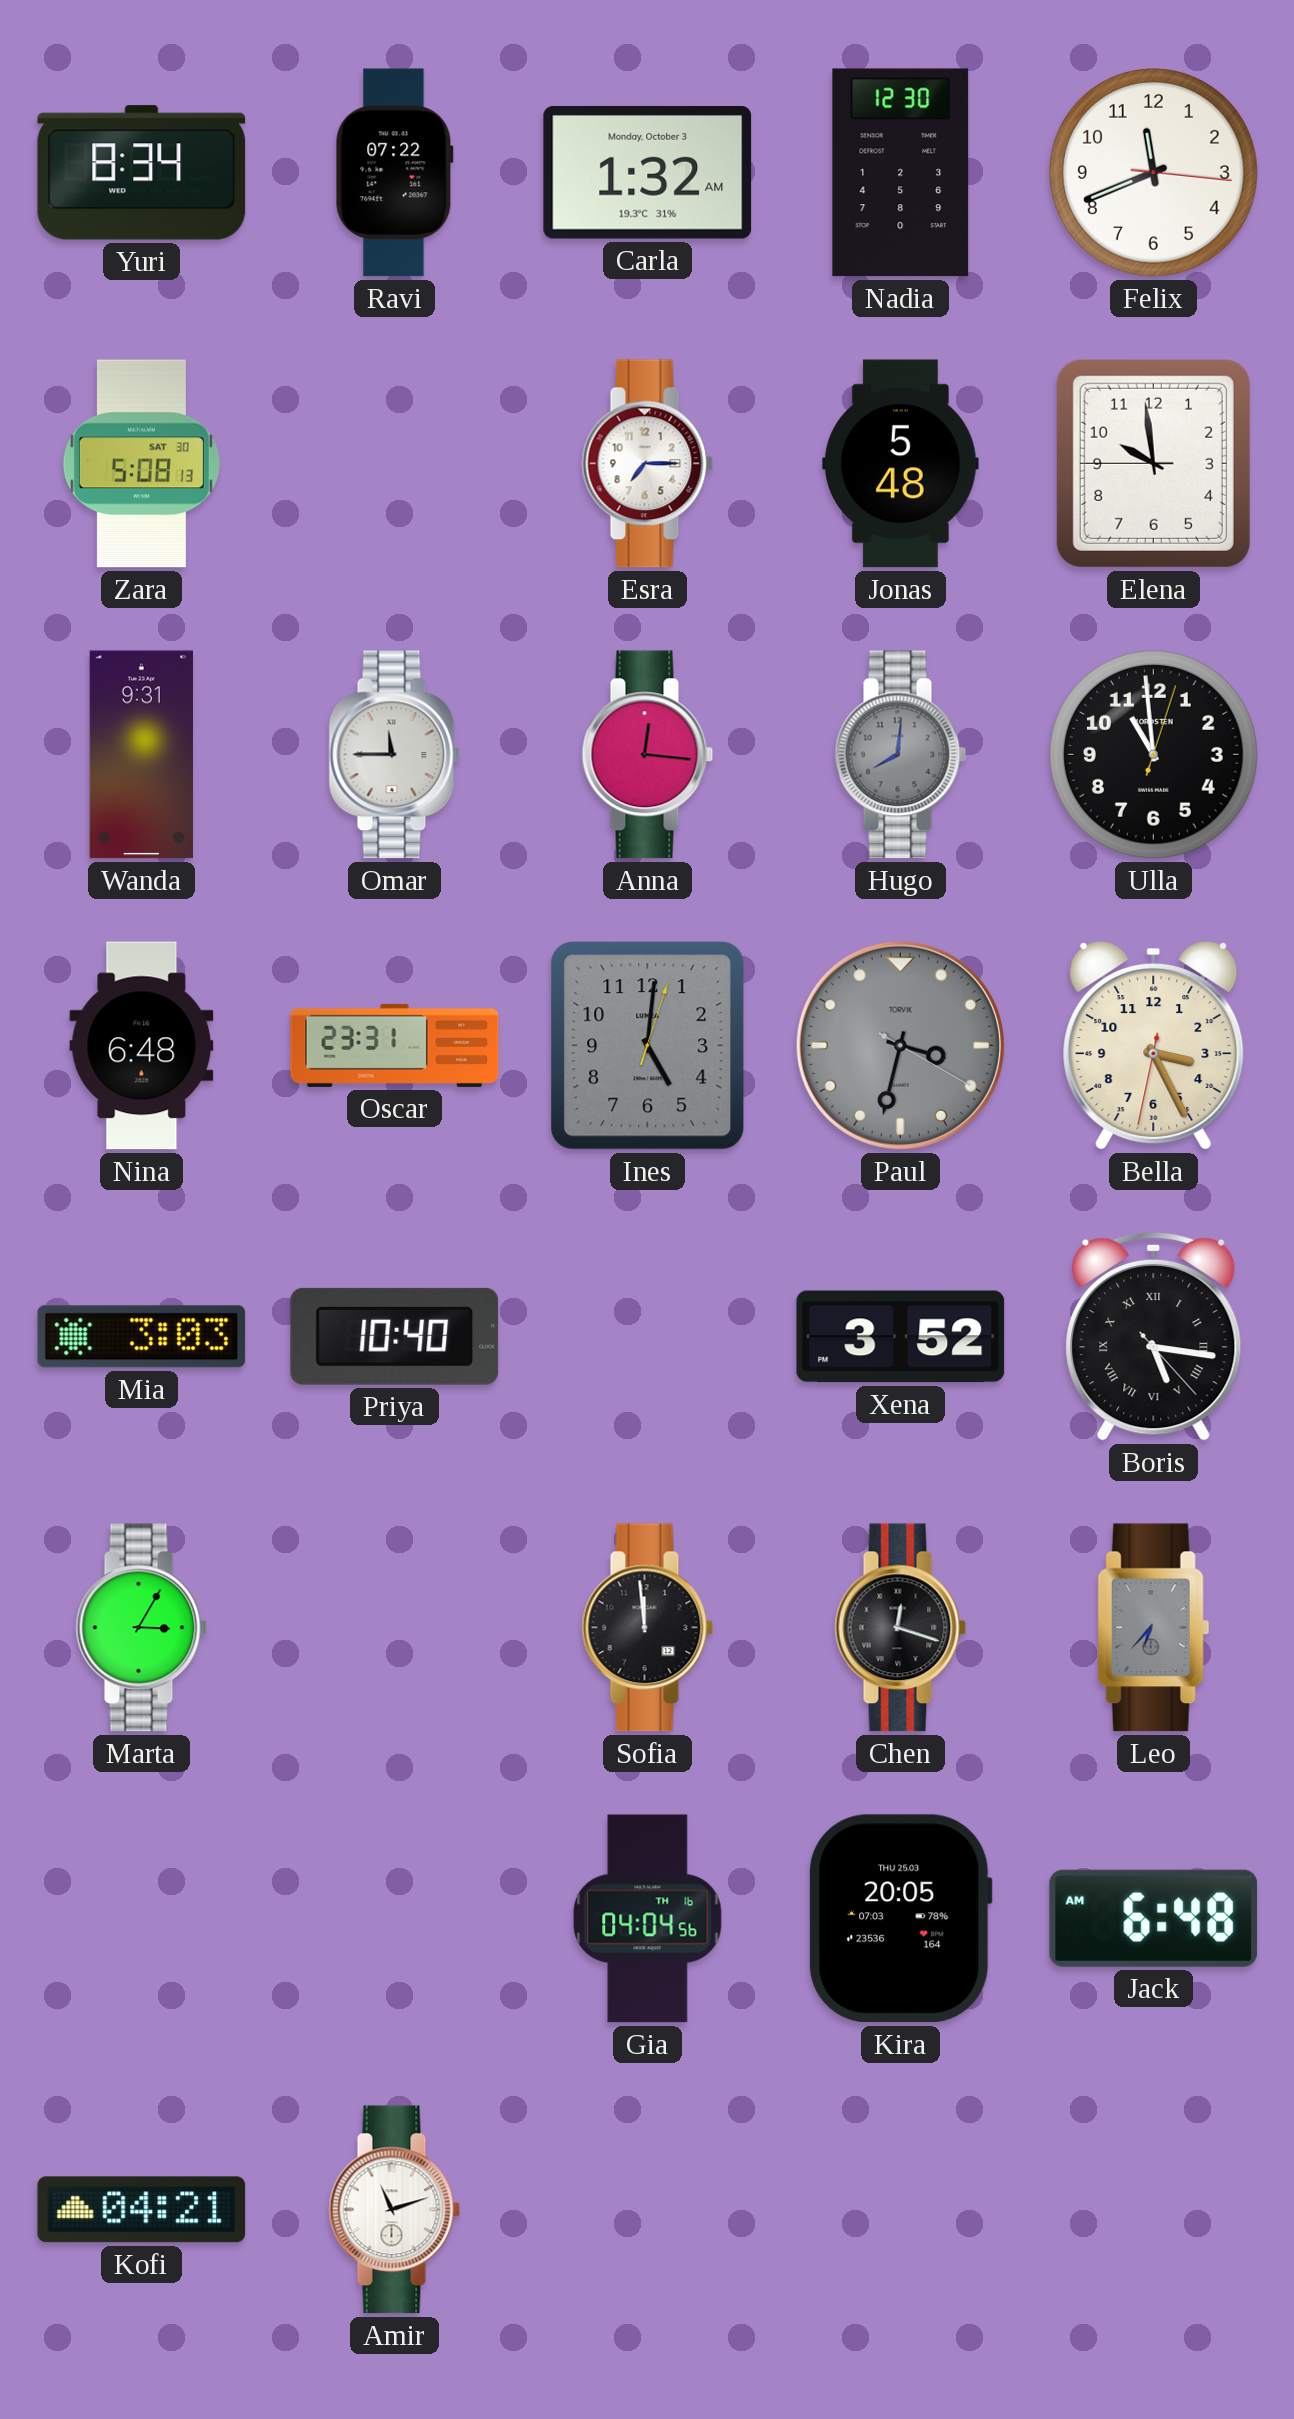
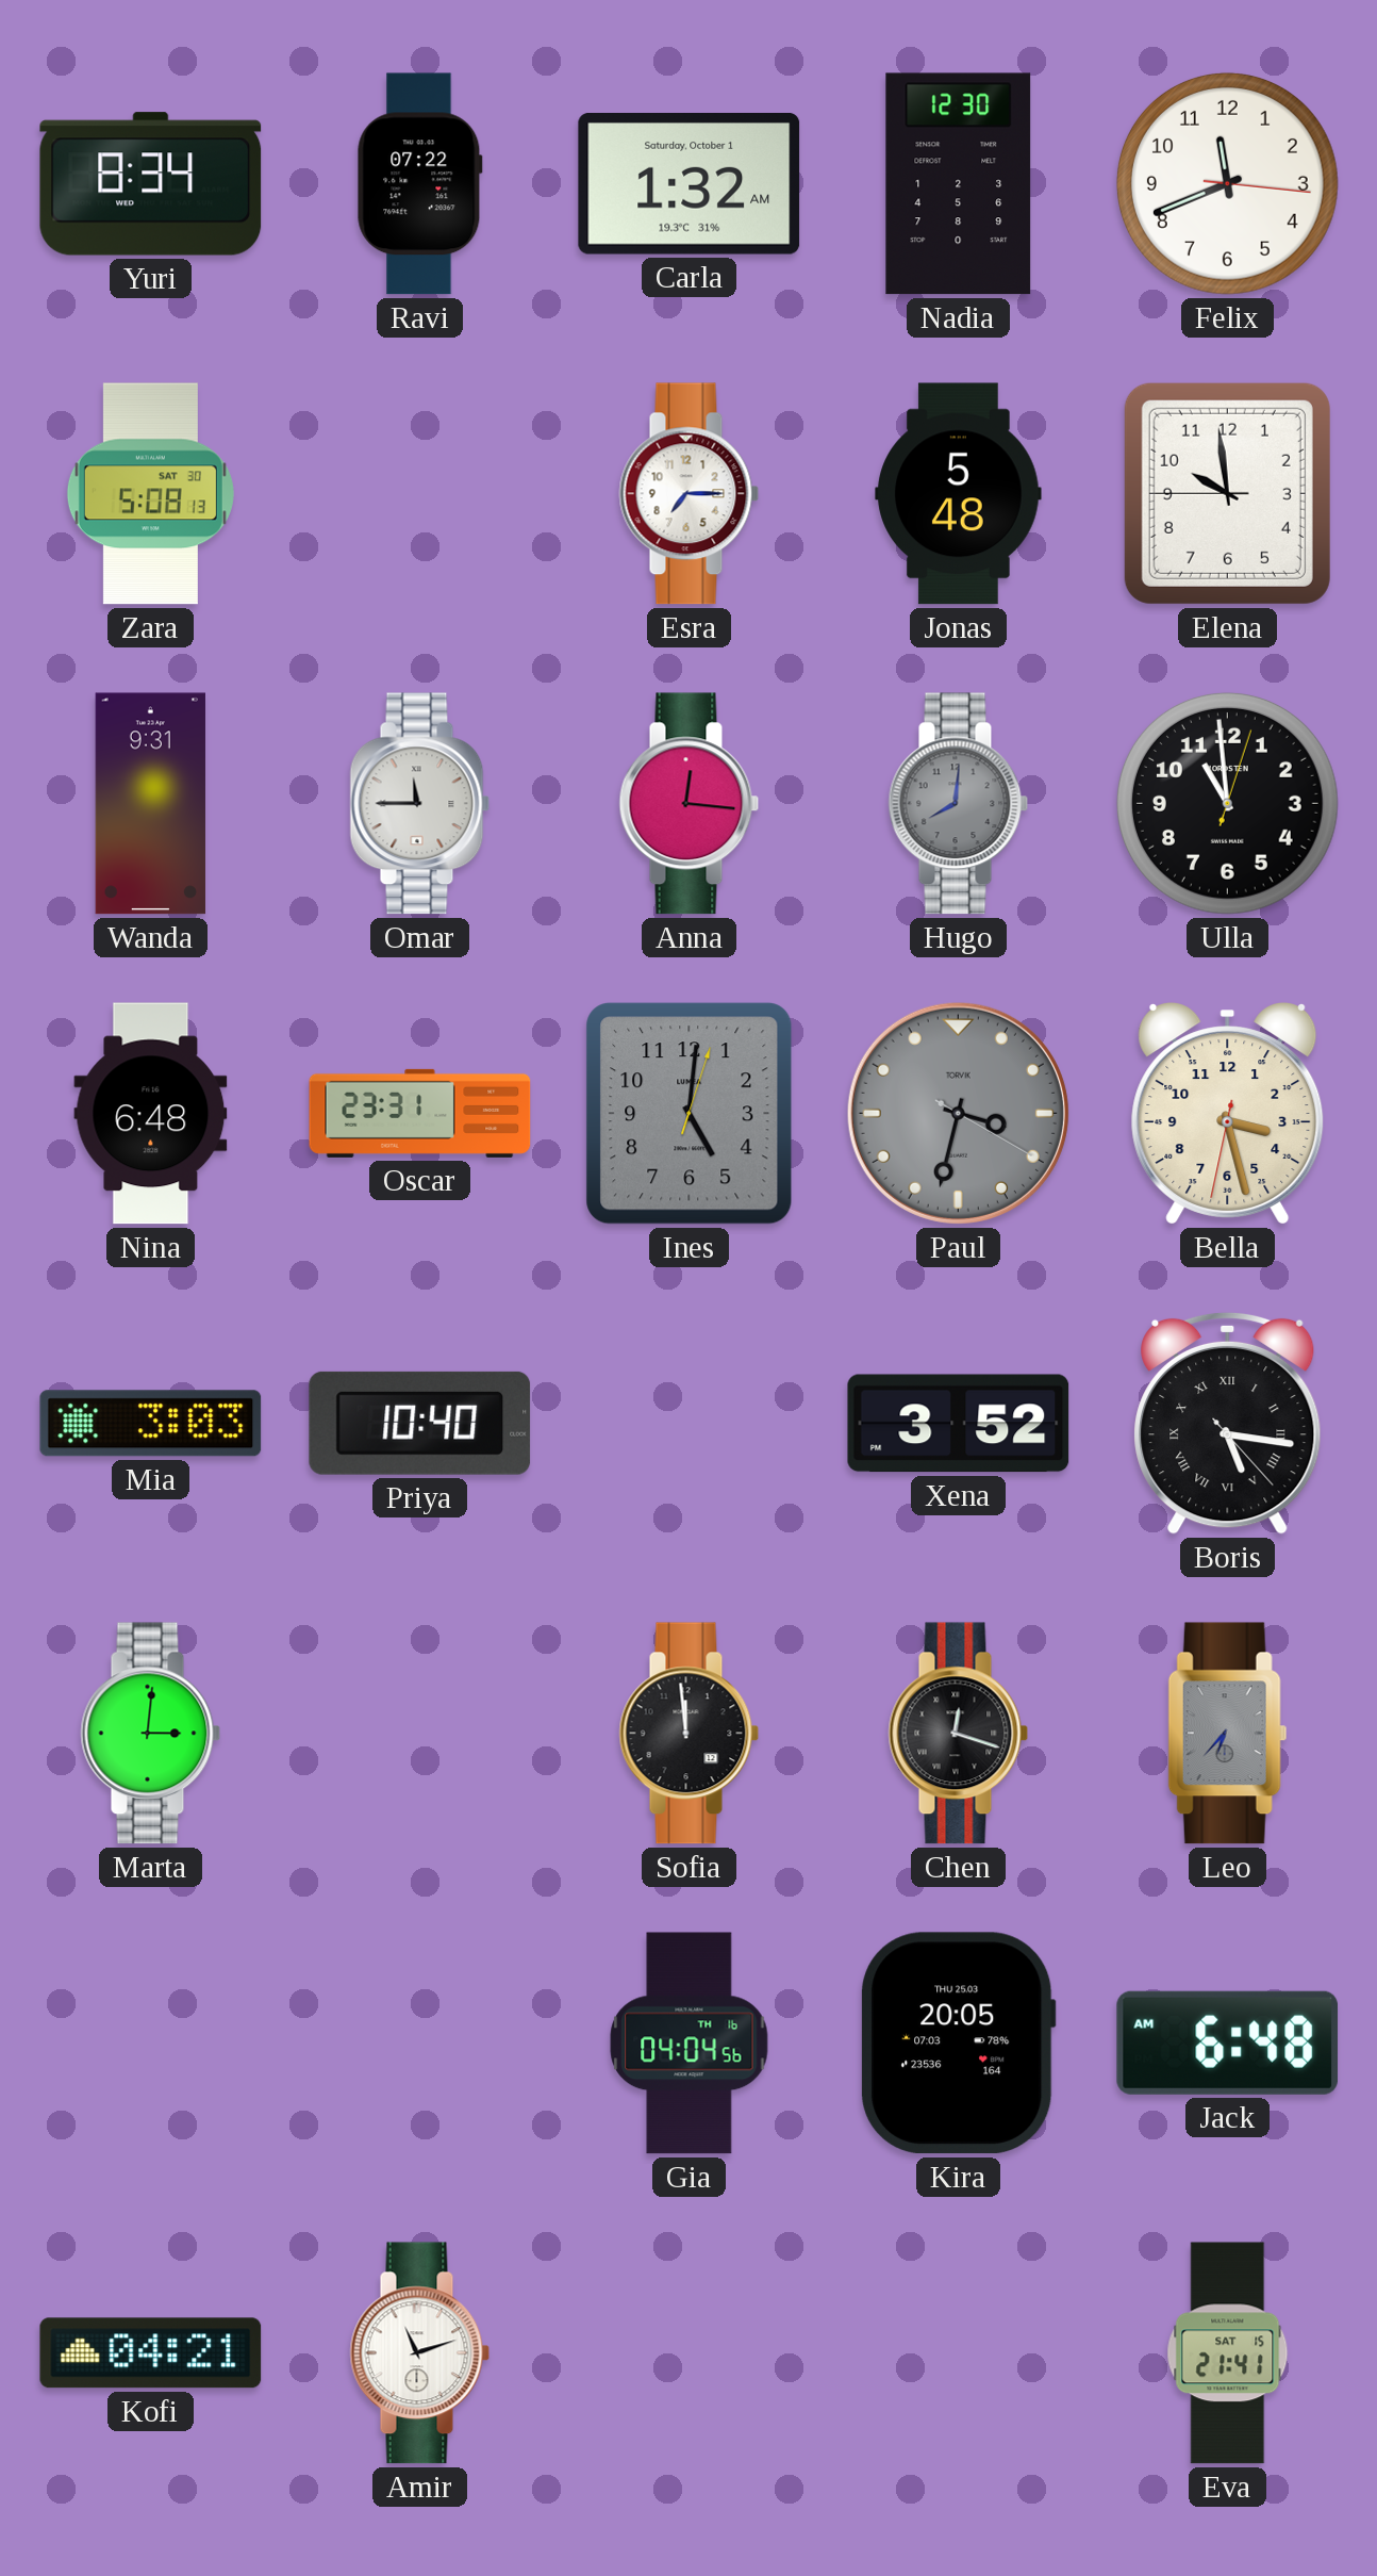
Carla date: Monday, October 3 -> Saturday, October 1
Bella: 3:25 -> 3:27
Marta: 3:05 -> 3:01
Eva: none -> 21:41
